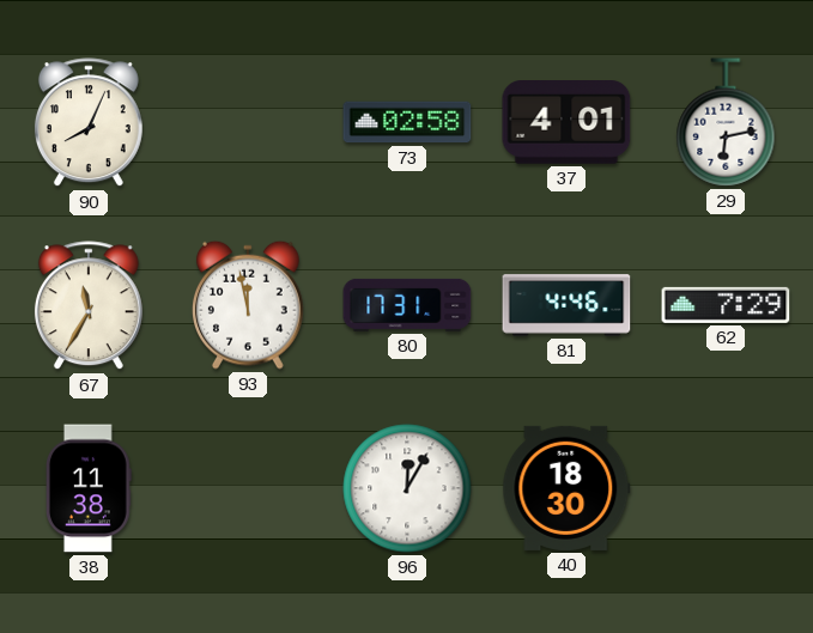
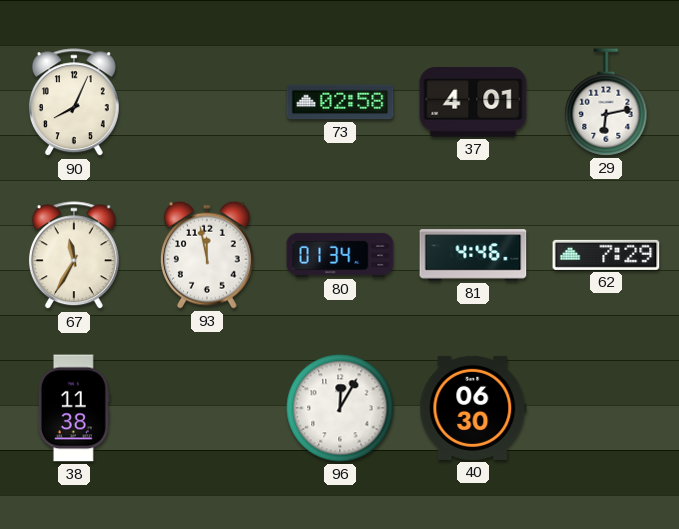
80: 17:31 -> 01:34
40: 18:30 -> 06:30
